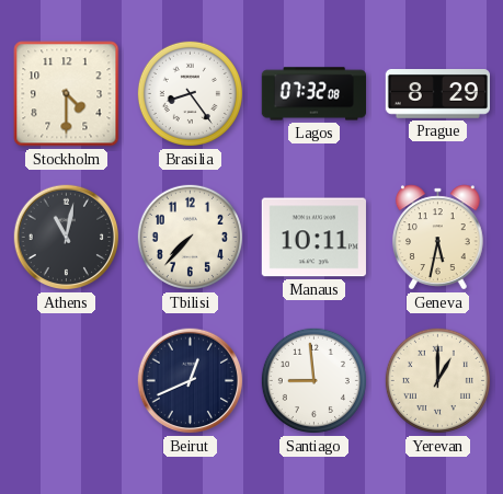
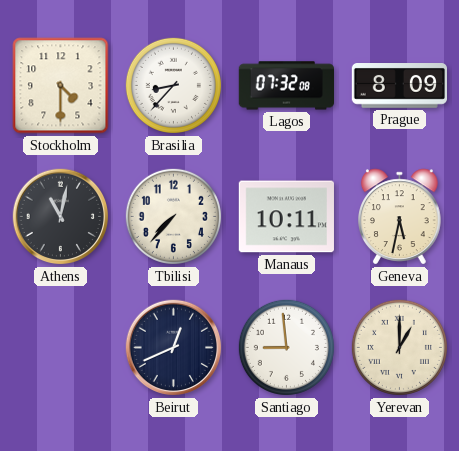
Brasilia: 8:24 -> 8:37
Prague: 8:29 -> 8:09
